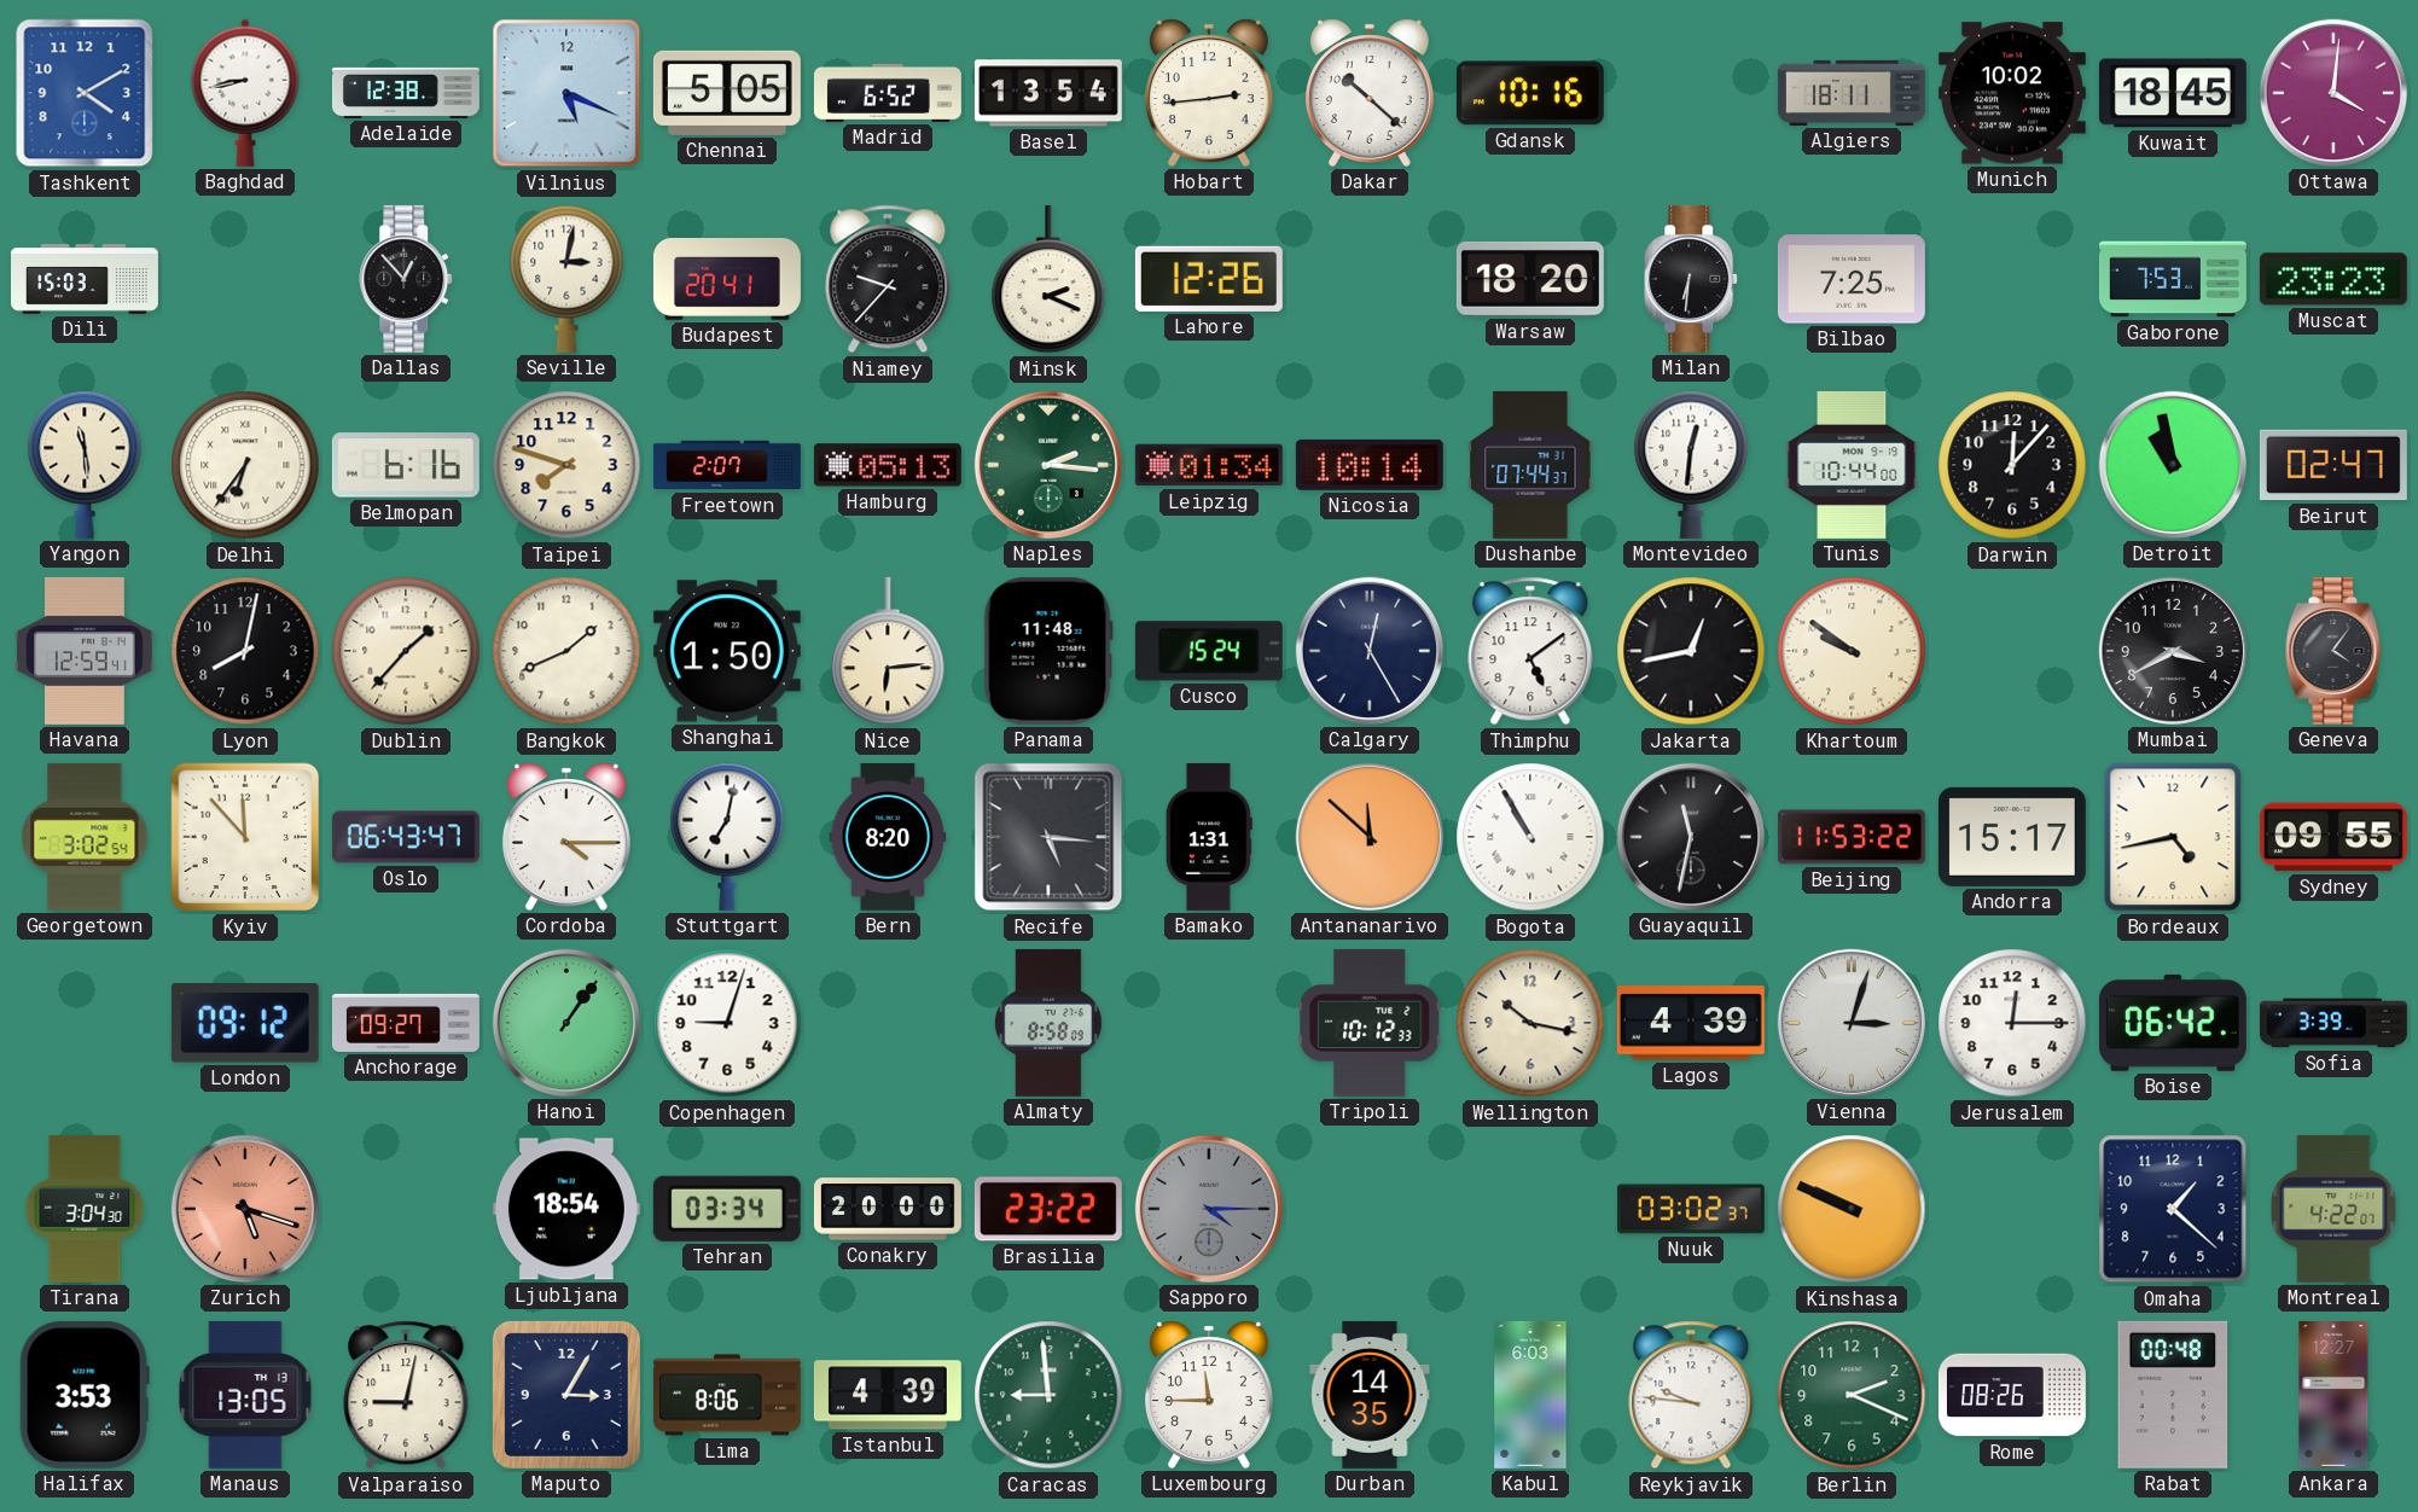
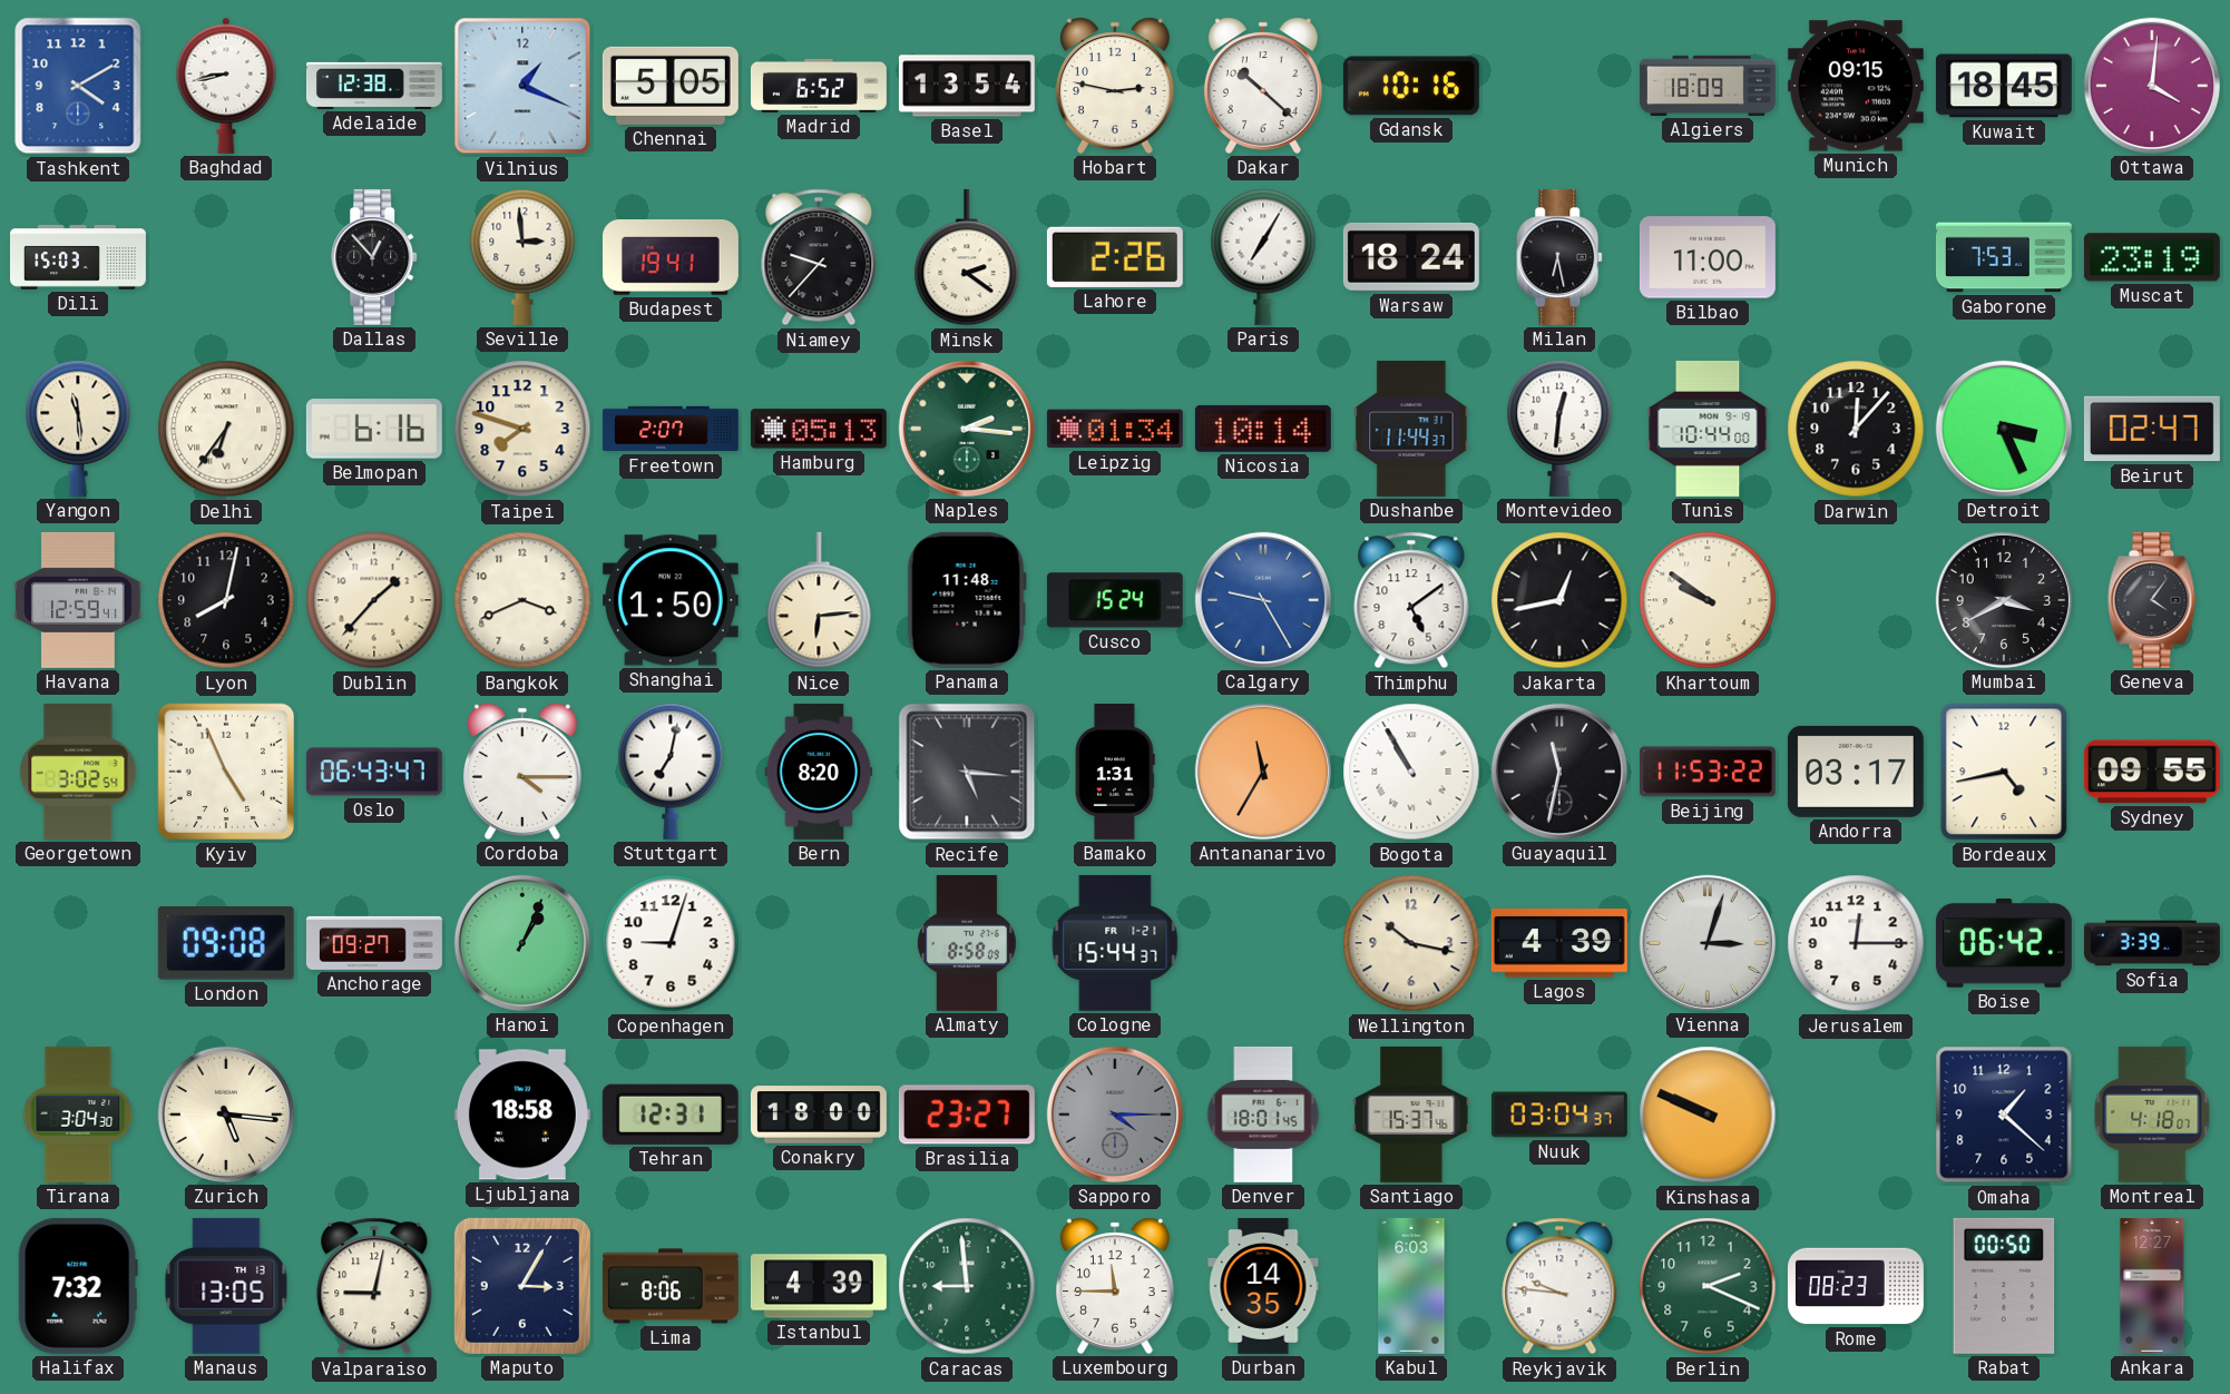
Vilnius: 5:19 -> 1:19
Hobart: 2:44 -> 2:47
Algiers: 18:11 -> 18:09
Munich: 10:02 -> 09:15
Seville: 3:02 -> 2:59
Budapest: 20:41 -> 19:41
Minsk: 2:19 -> 2:21
Lahore: 12:26 -> 2:26
Paris: none -> 7:05
Warsaw: 18:20 -> 18:24
Milan: 6:31 -> 6:28
Bilbao: 7:25 -> 11:00
Muscat: 23:23 -> 23:19
Dushanbe: 07:44 -> 11:44
Detroit: 10:58 -> 3:26
Bangkok: 1:41 -> 3:41
Calgary: 12:25 -> 9:25
Calgary dial: navy -> blue
Kyiv: 11:53 -> 4:56
Antananarivo: 11:52 -> 11:35
Andorra: 15:17 -> 03:17
London: 09:12 -> 09:08
Hanoi: 1:06 -> 1:04
Cologne: none -> 15:44
Tripoli: 10:12 -> none
Zurich: 5:18 -> 5:16
Zurich dial: salmon -> cream
Ljubljana: 18:54 -> 18:58
Tehran: 03:34 -> 12:31
Conakry: 20:00 -> 18:00
Brasilia: 23:22 -> 23:27
Denver: none -> 18:01
Santiago: none -> 15:37
Nuuk: 03:02 -> 03:04
Montreal: 4:22 -> 4:18
Halifax: 3:53 -> 7:32
Rome: 08:26 -> 08:23
Rabat: 00:48 -> 00:50
